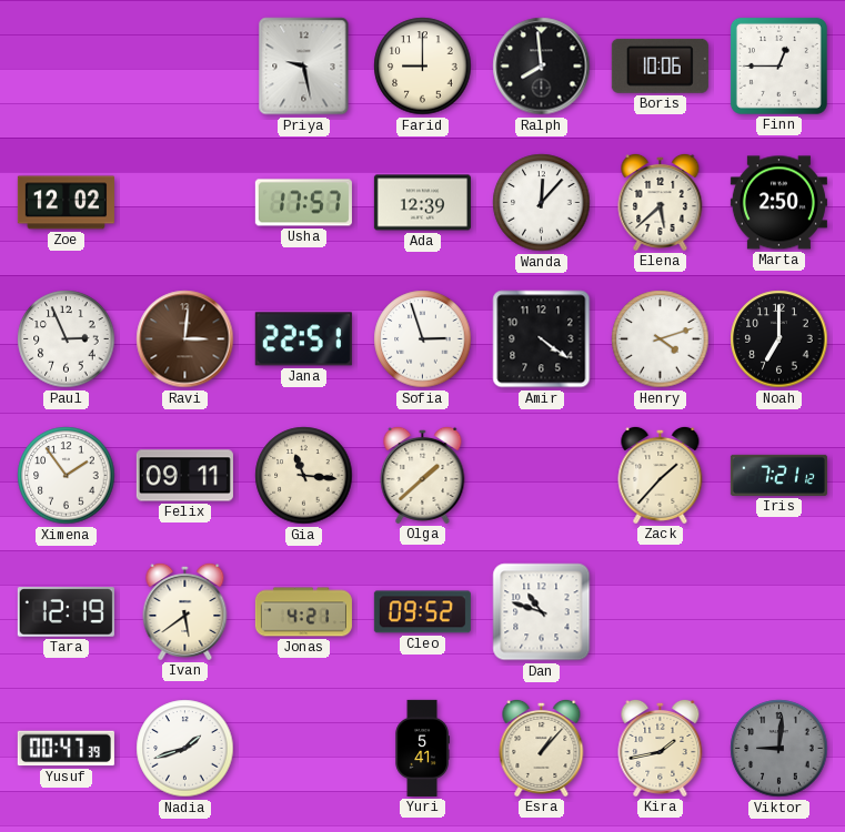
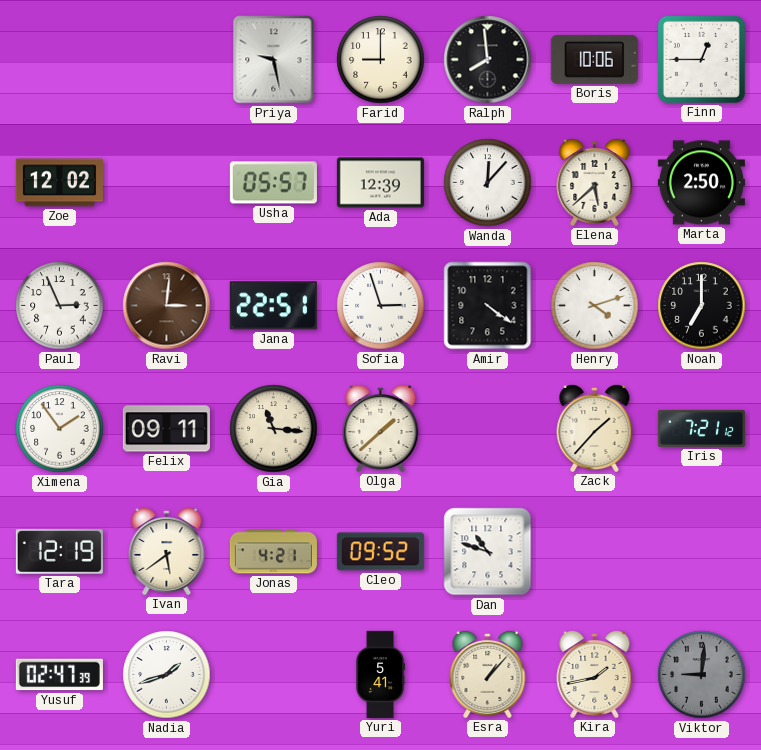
Usha: 17:57 -> 05:57
Yusuf: 00:47 -> 02:47
